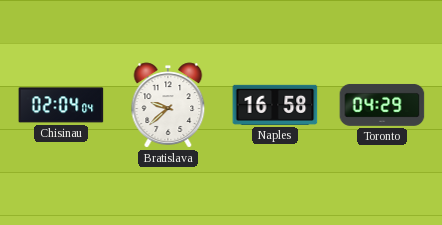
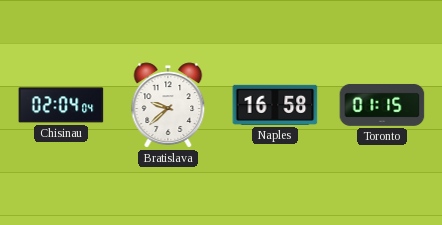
Toronto: 04:29 -> 01:15
